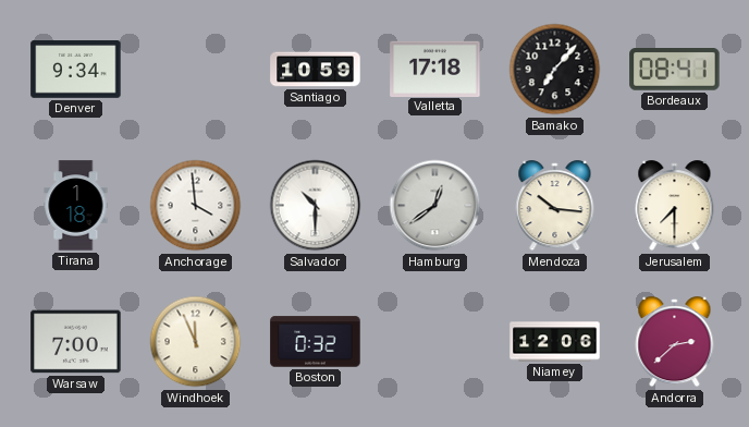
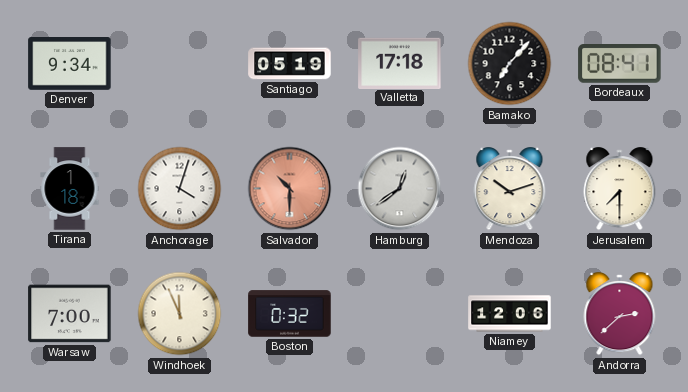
Santiago: 10:59 -> 05:19
Anchorage: 3:59 -> 4:03
Salvador dial: white -> salmon
Mendoza: 10:16 -> 10:12
